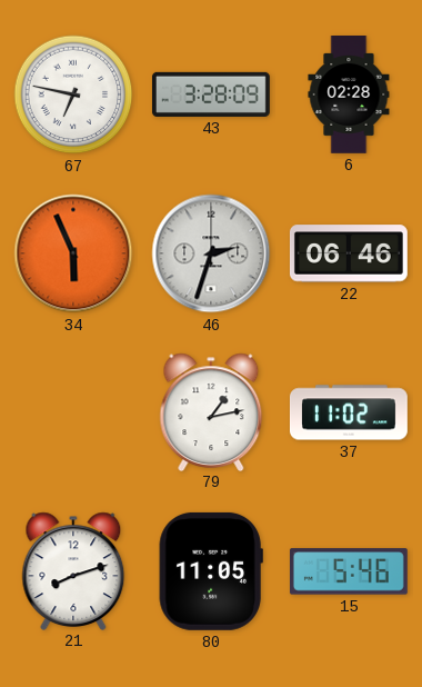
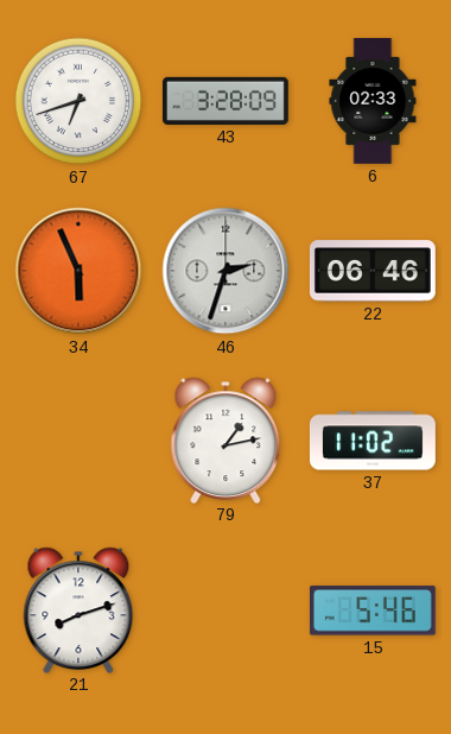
67: 6:47 -> 6:42
6: 02:28 -> 02:33
80: 11:05 -> none
